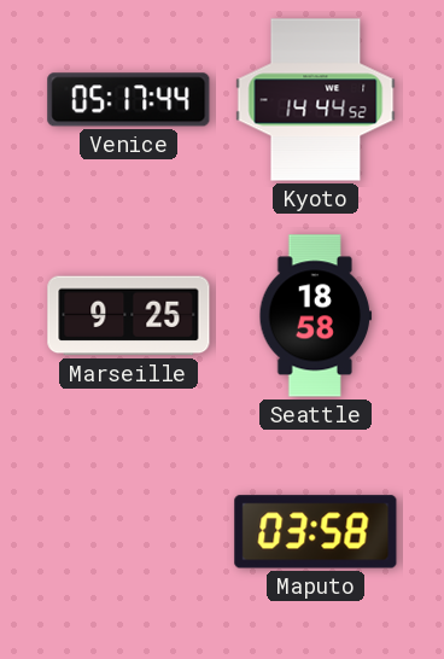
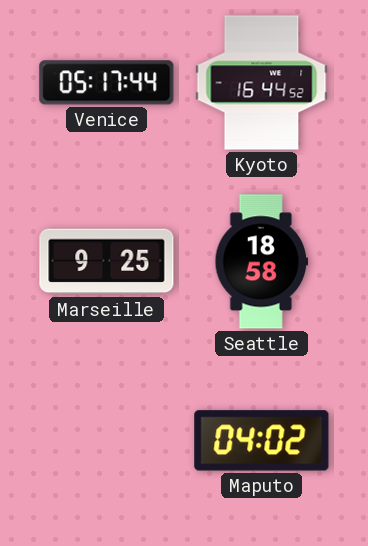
Kyoto: 14:44 -> 16:44
Maputo: 03:58 -> 04:02
